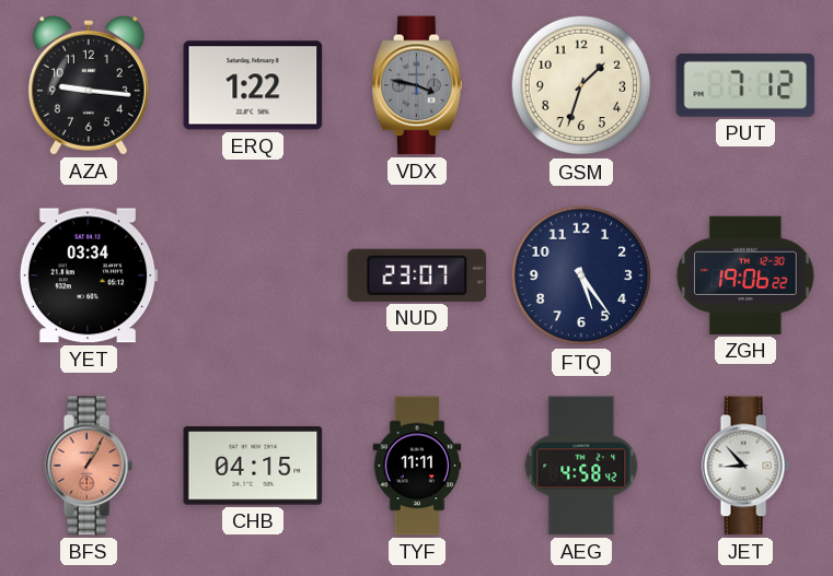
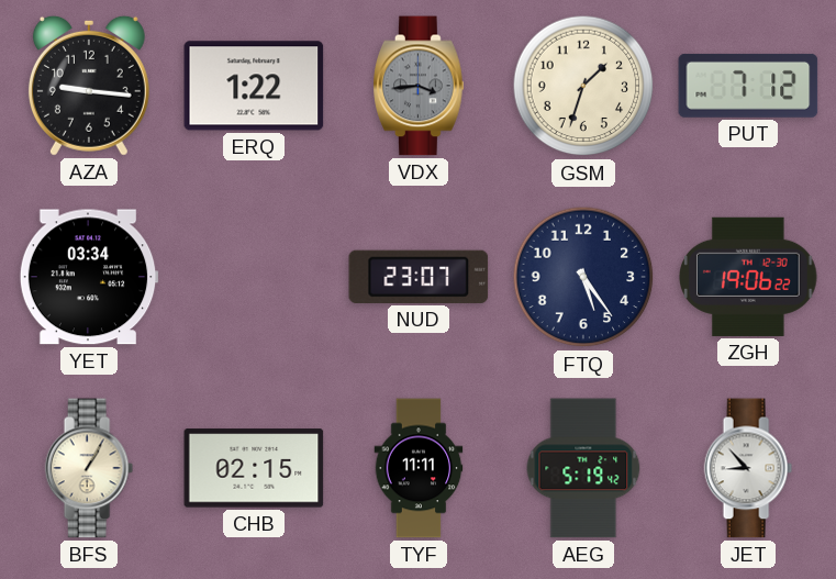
VDX: 3:47 -> 3:44
BFS dial: salmon -> cream
CHB: 04:15 -> 02:15
AEG: 4:58 -> 5:19
